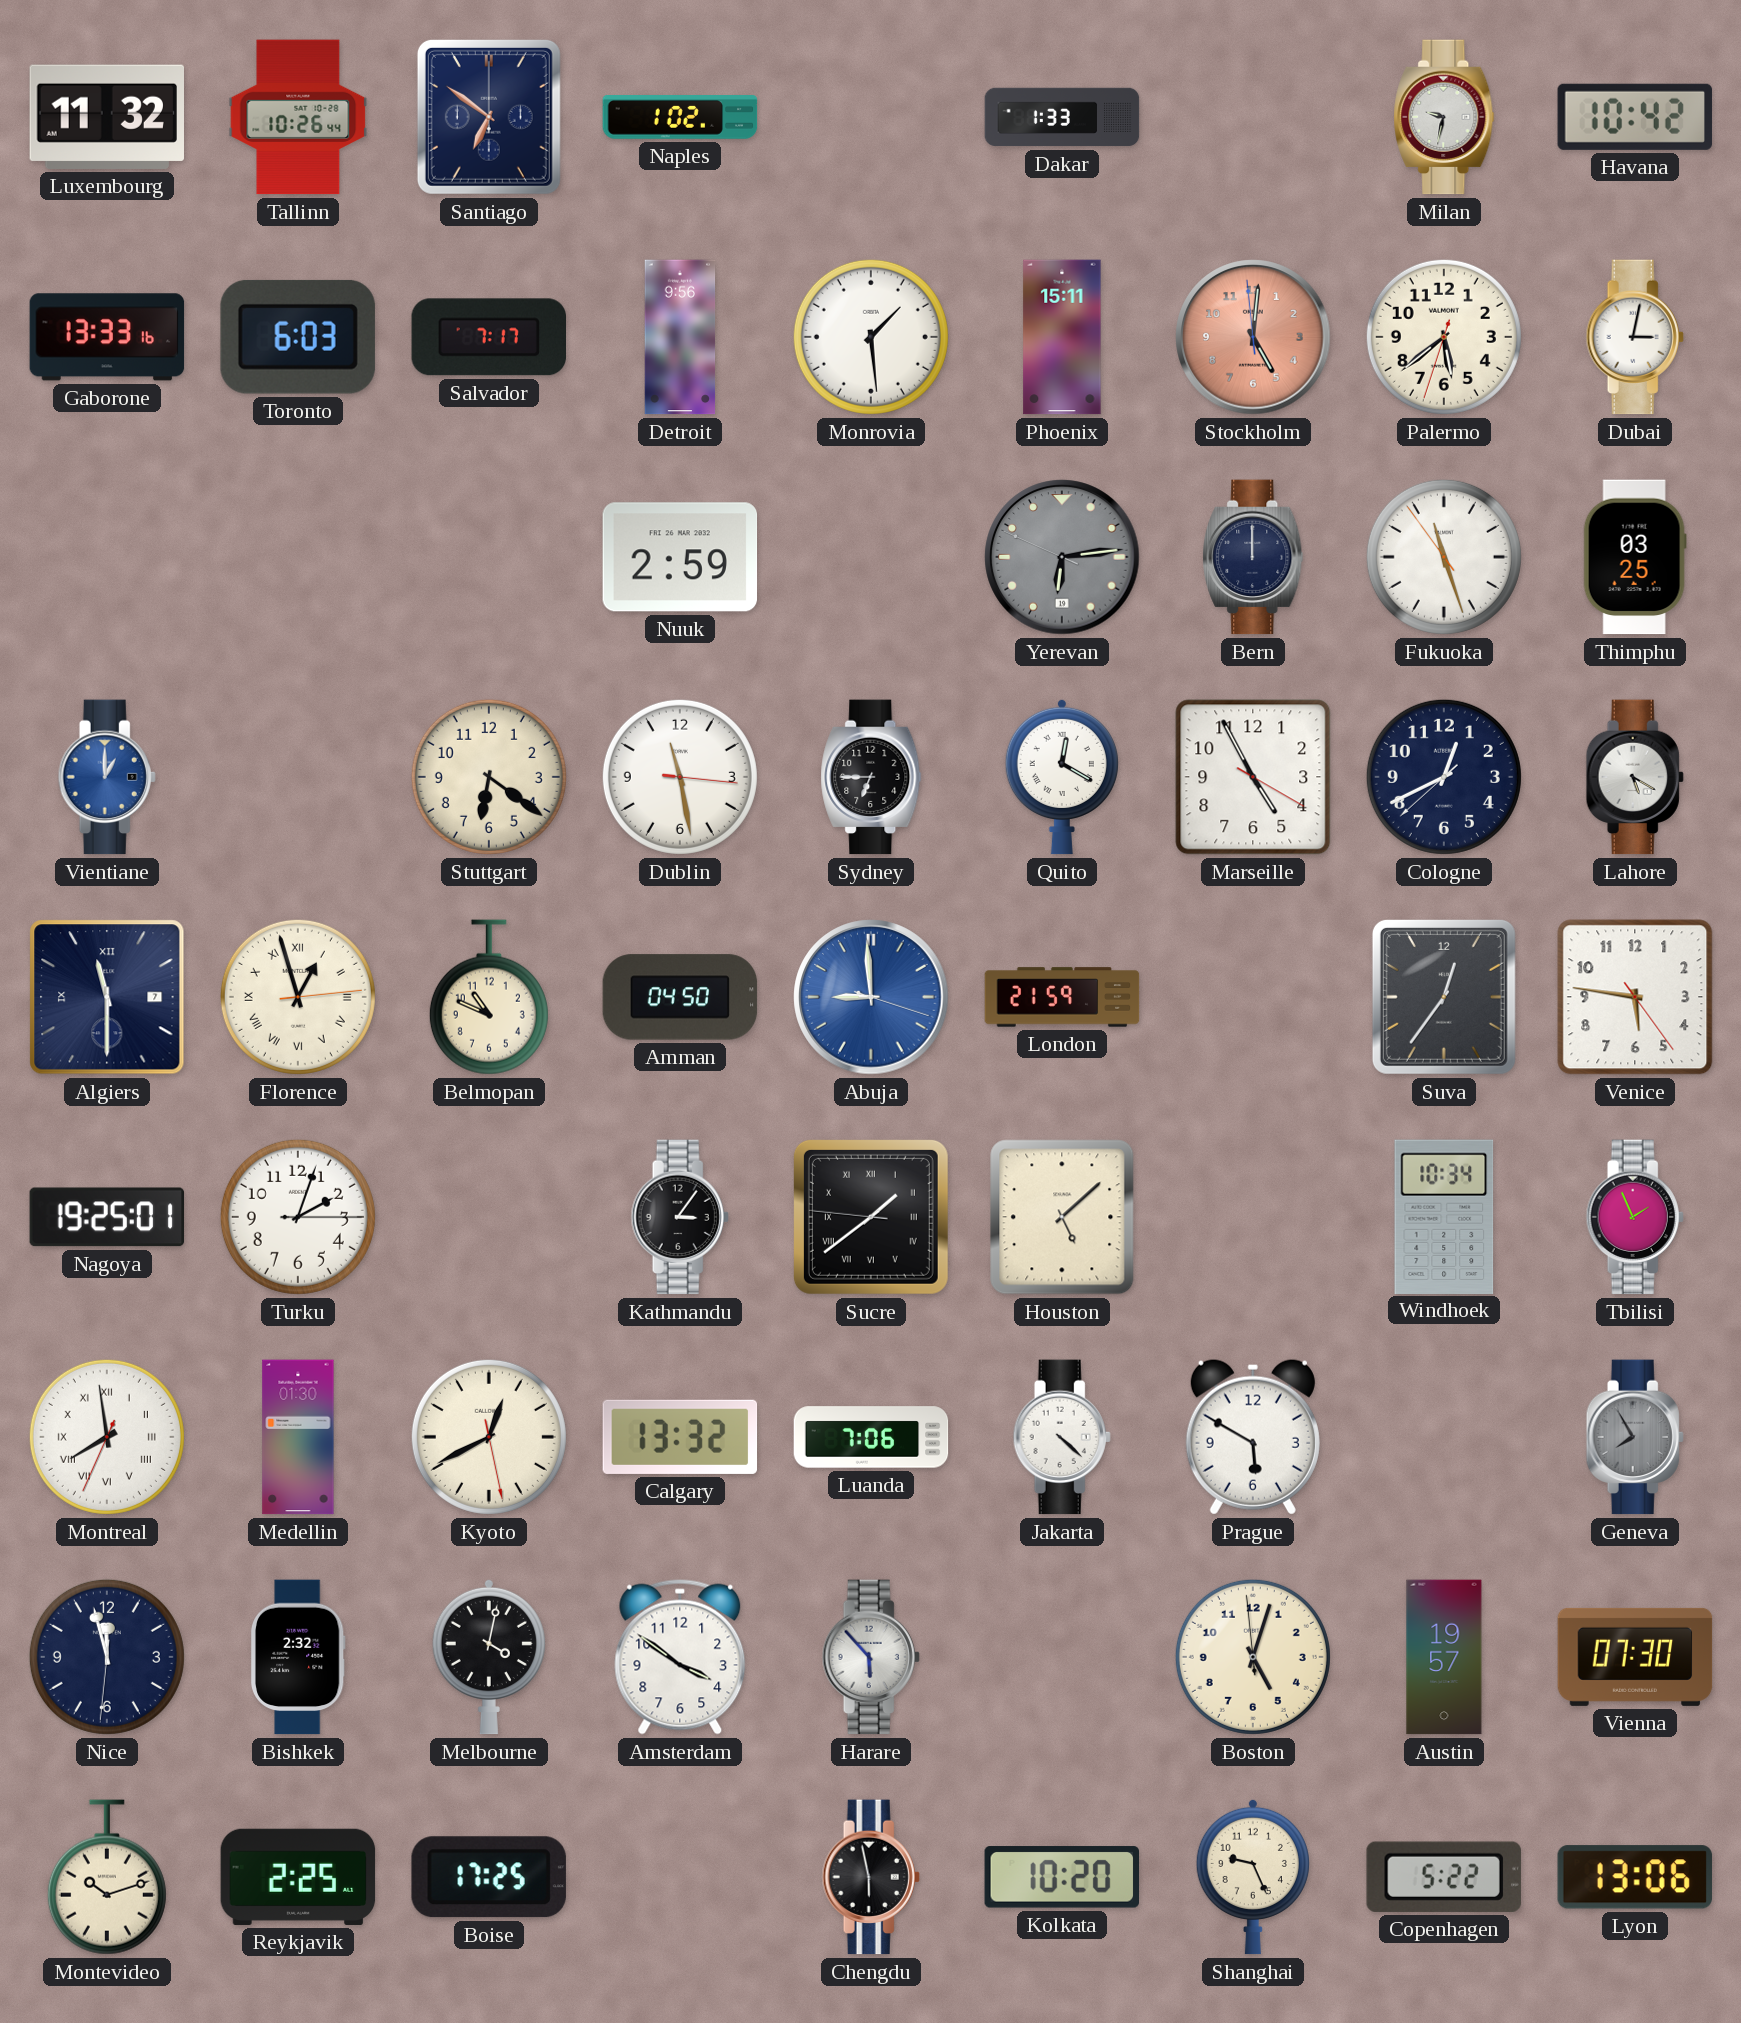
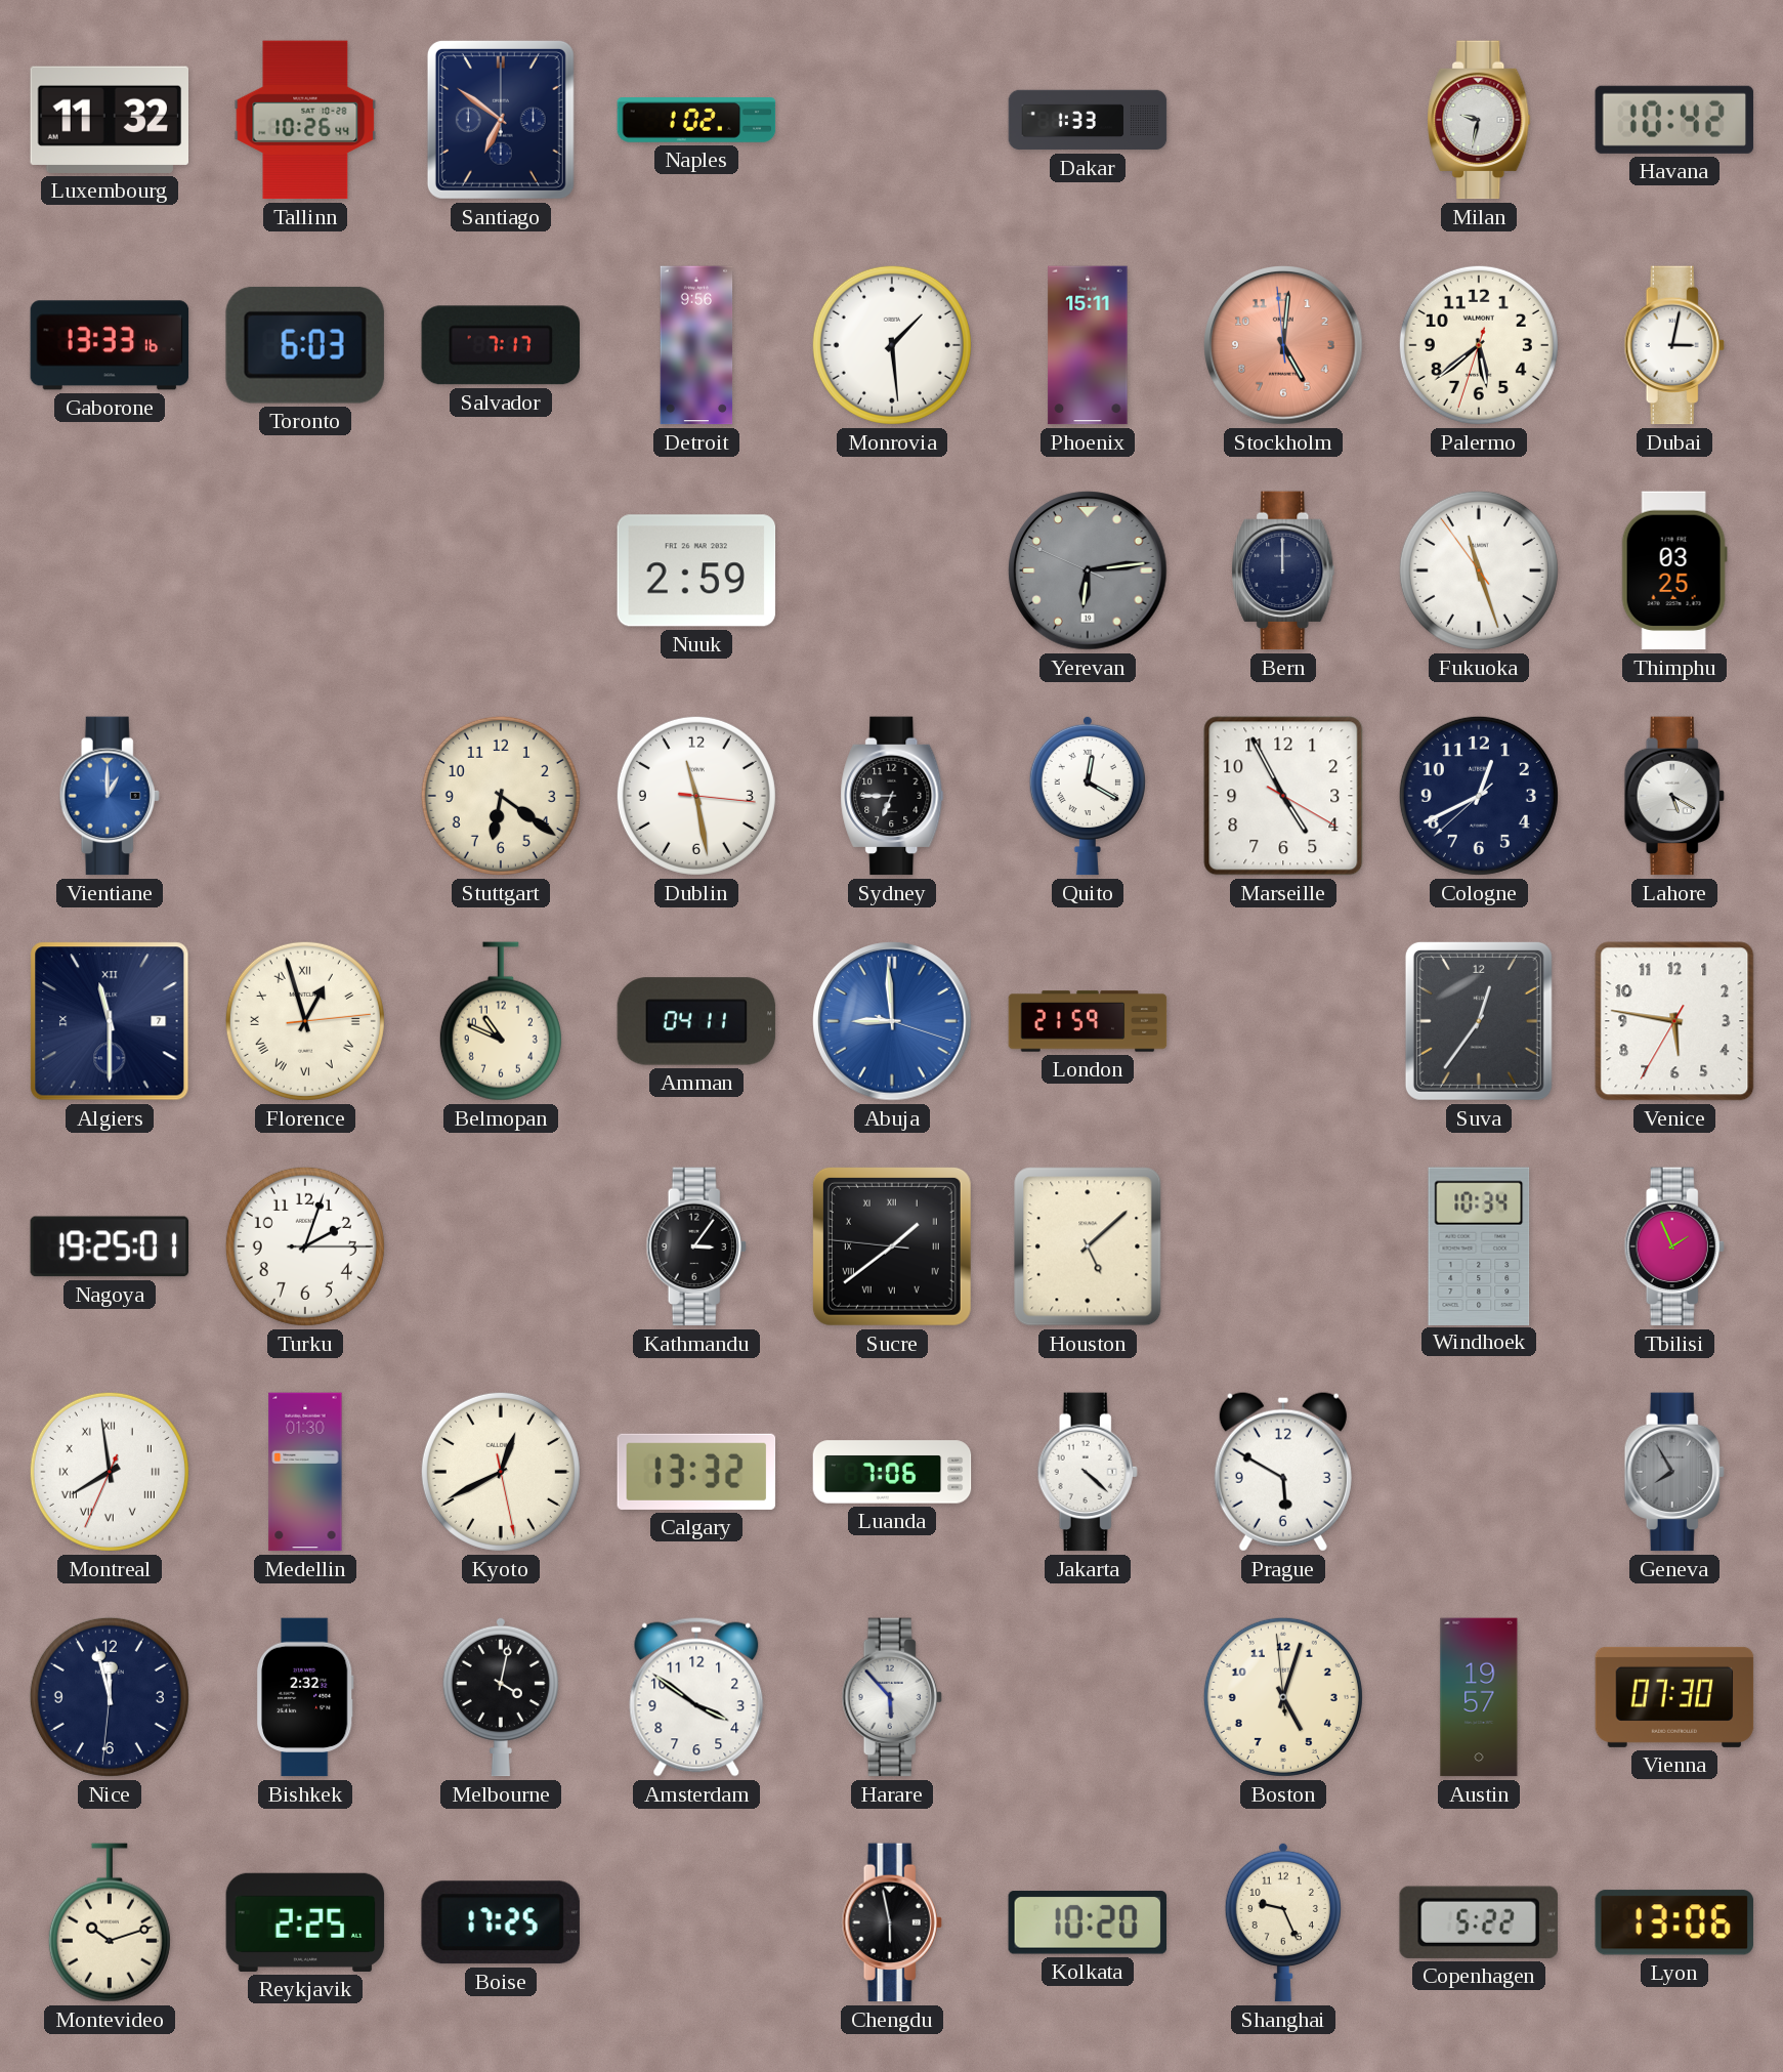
Amman: 04:50 -> 04:11
Venice: 5:46:24 -> 5:46:35
